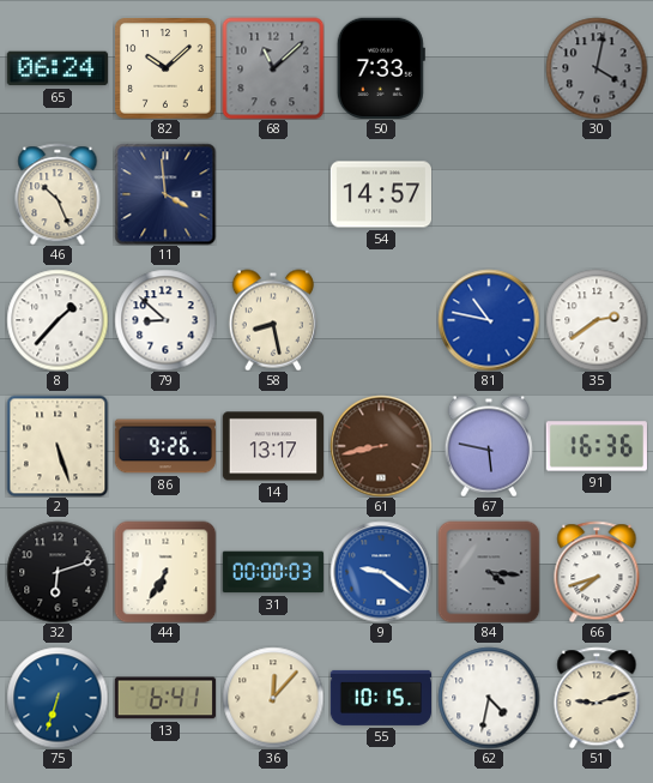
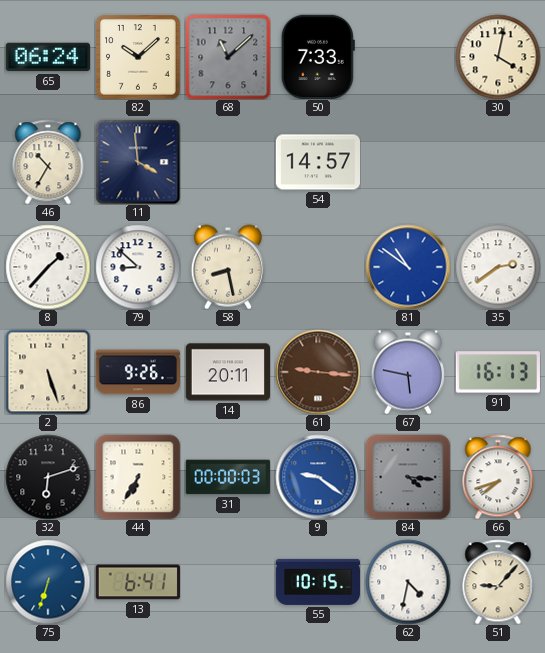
30 dial: grey -> cream
46: 10:26 -> 10:35
81: 10:47 -> 10:51
14: 13:17 -> 20:11
61: 8:43 -> 9:16
91: 16:36 -> 16:13
36: 12:07 -> none
51: 9:12 -> 9:07
